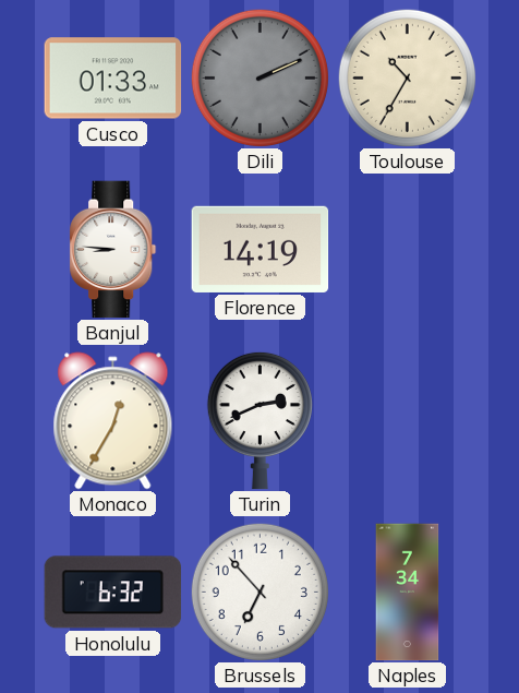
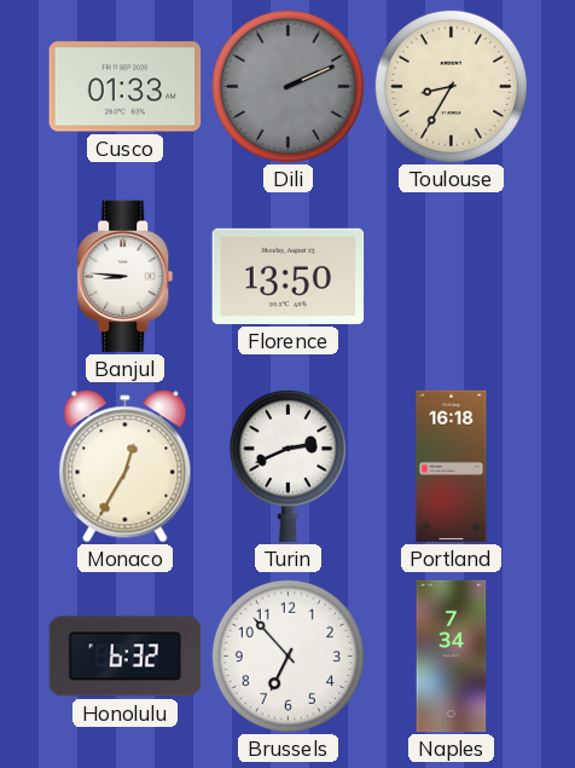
Toulouse: 10:35 -> 8:35
Florence: 14:19 -> 13:50
Portland: none -> 16:18
